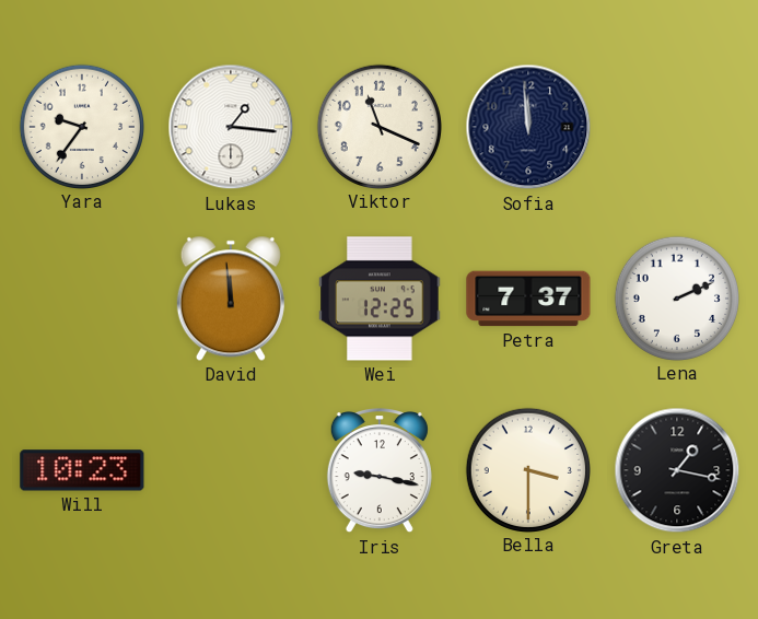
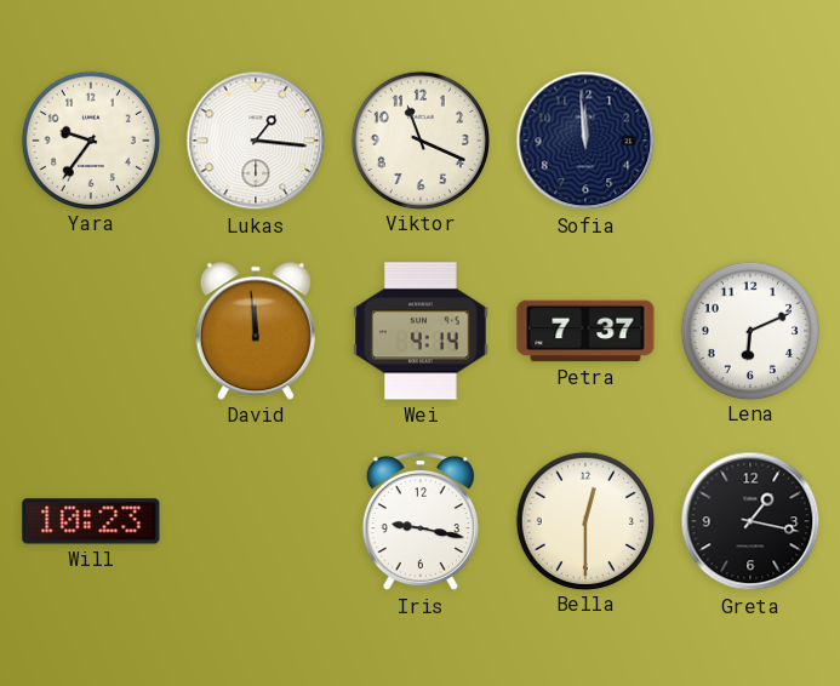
Wei: 12:25 -> 4:14
Lena: 2:11 -> 6:11
Bella: 3:30 -> 12:30
